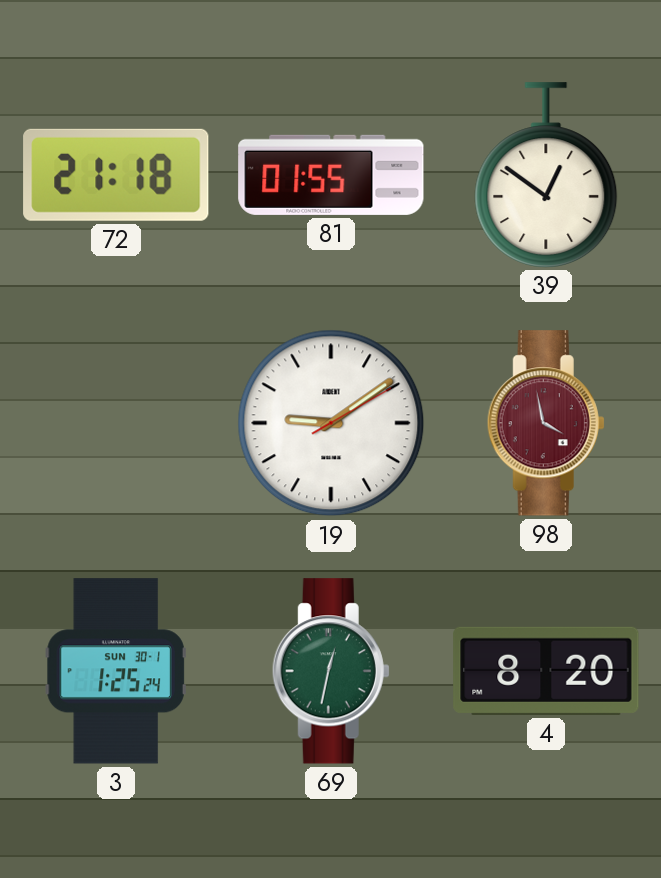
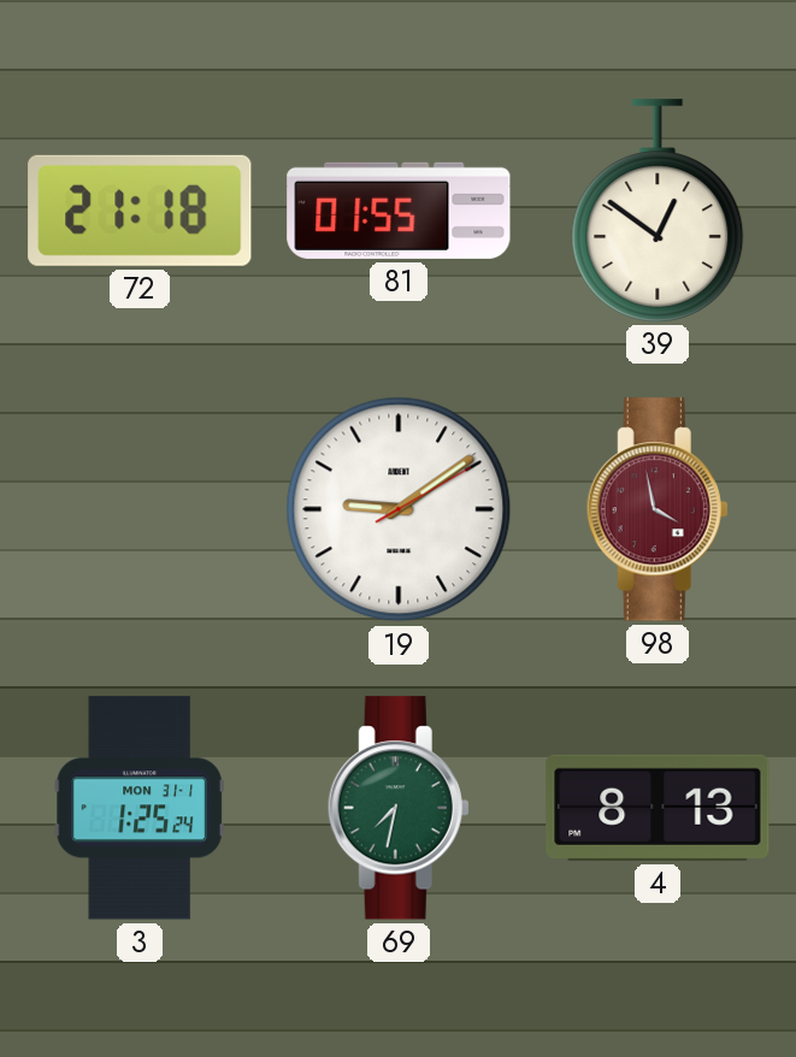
3 date: SUN 30-1 -> MON 31-1
69: 12:32 -> 7:32
4: 8:20 -> 8:13
